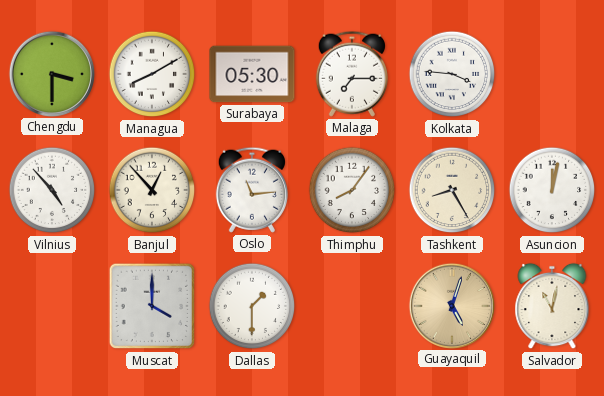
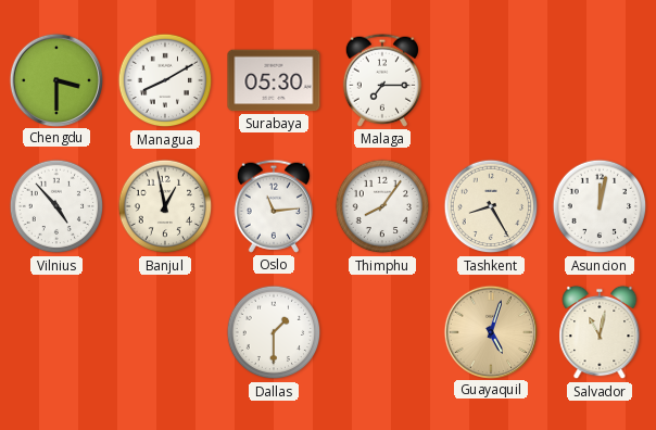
Kolkata: 3:46 -> none
Banjul: 12:53 -> 12:58
Muscat: 4:00 -> none
